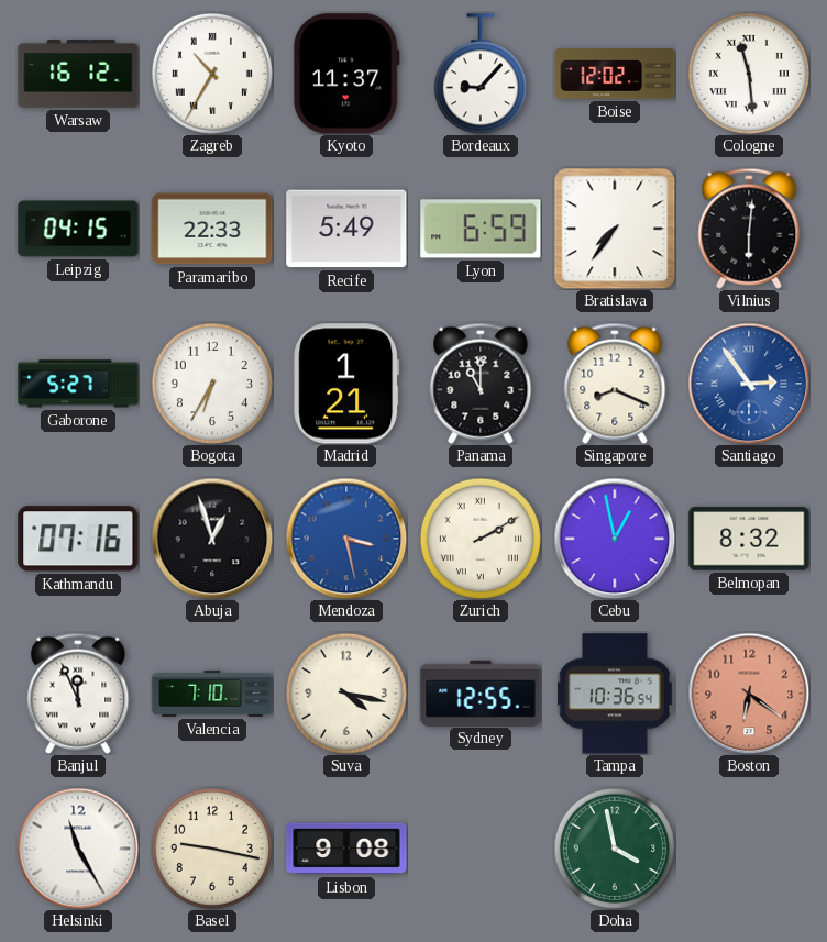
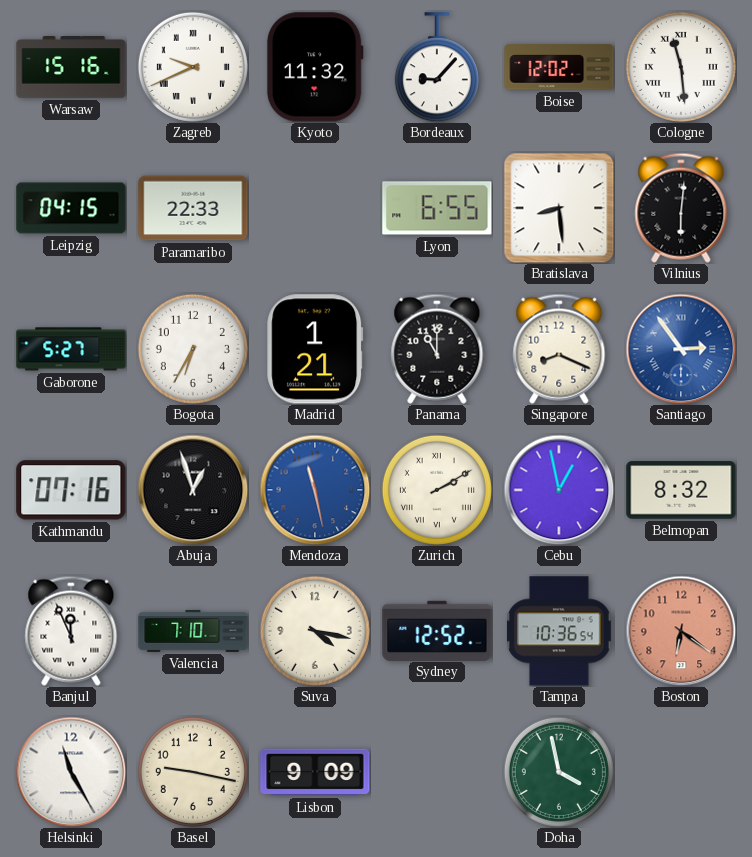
Warsaw: 16:12 -> 15:16
Zagreb: 10:35 -> 9:41
Kyoto: 11:37 -> 11:32
Recife: 5:49 -> none
Lyon: 6:59 -> 6:55
Bratislava: 7:36 -> 8:29
Mendoza: 3:28 -> 11:28
Sydney: 12:55 -> 12:52
Lisbon: 9:08 -> 9:09
